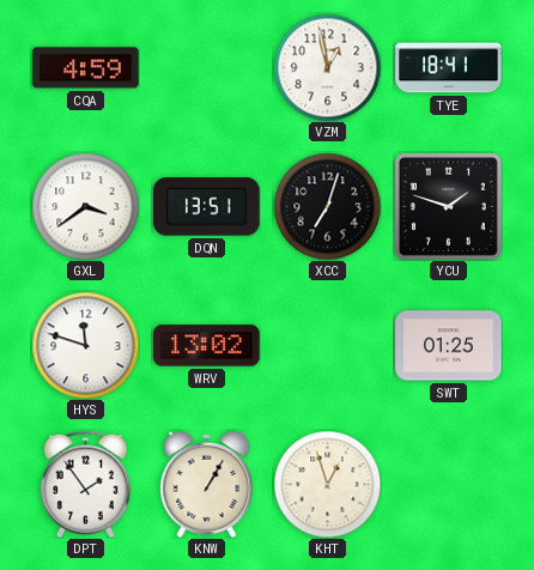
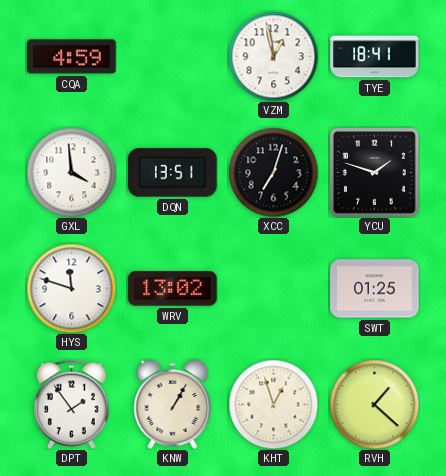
GXL: 3:39 -> 3:59
RVH: none -> 1:22
